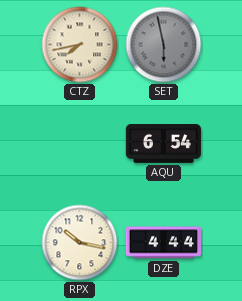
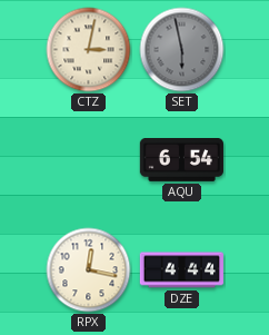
CTZ: 7:43 -> 3:02
RPX: 10:17 -> 12:17
